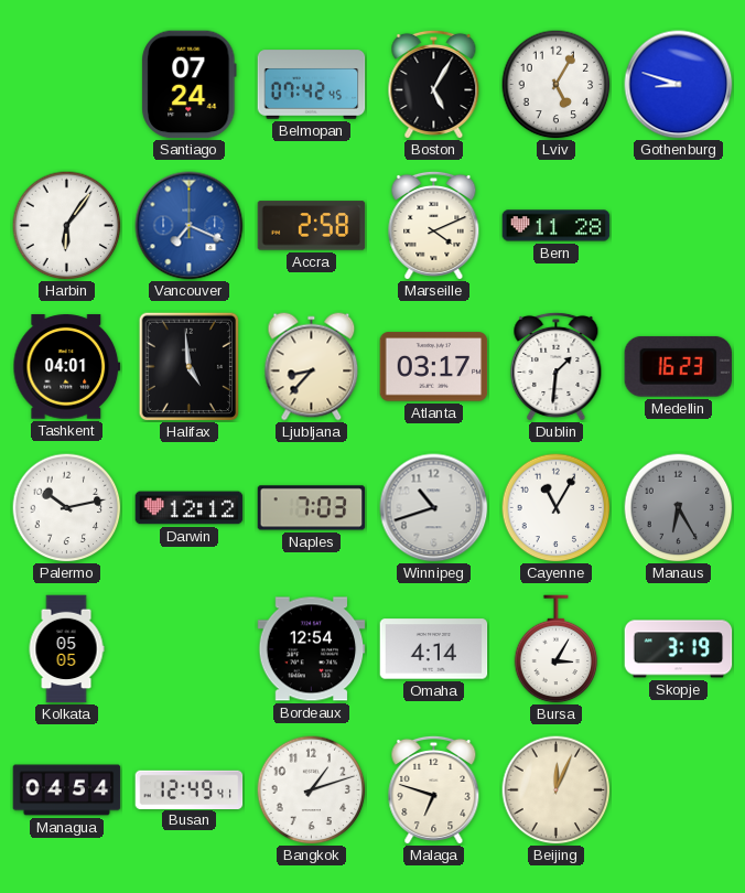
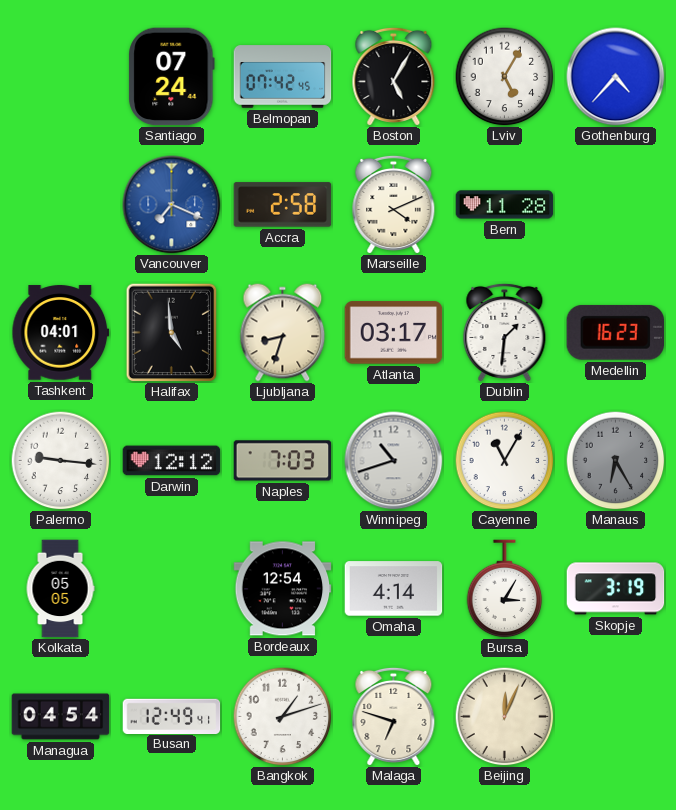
Gothenburg: 8:48 -> 4:37
Harbin: 6:06 -> none
Ljubljana: 8:37 -> 8:33
Palermo: 10:13 -> 9:16
